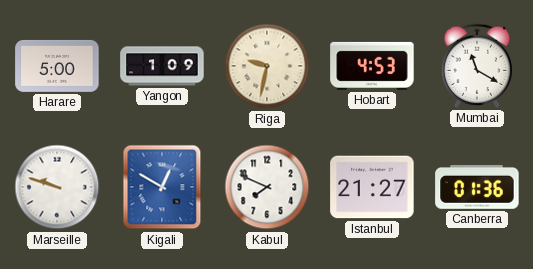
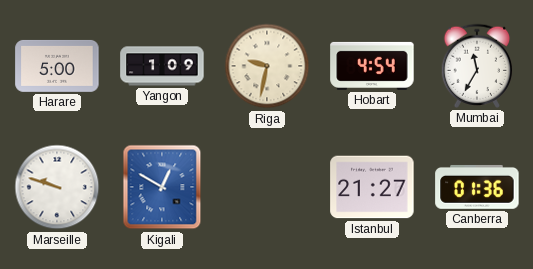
Hobart: 4:53 -> 4:54
Mumbai: 11:20 -> 11:35
Kabul: 7:49 -> none
